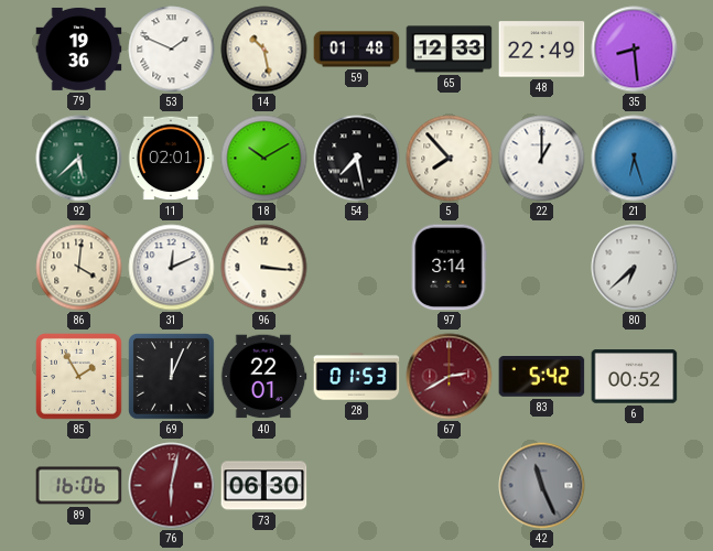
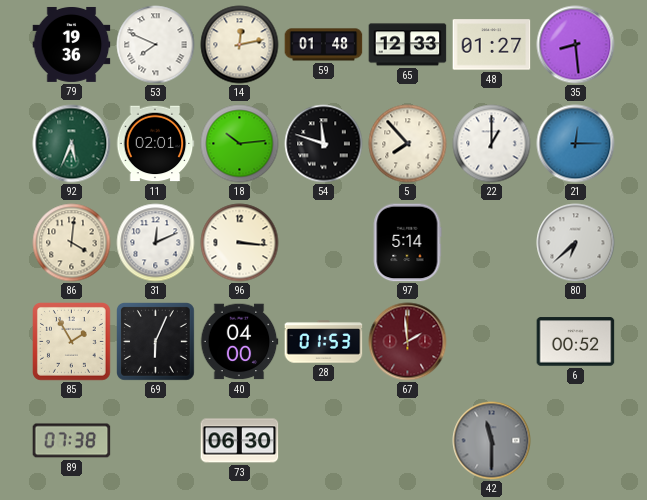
53: 1:49 -> 7:49
14: 10:28 -> 12:13
48: 22:49 -> 01:27
92: 5:38 -> 5:34
18: 10:10 -> 10:14
54: 7:28 -> 11:48
21: 6:27 -> 12:15
97: 3:14 -> 5:14
69: 12:04 -> 6:04
40: 22:01 -> 04:00
67: 2:40 -> 1:59
83: 5:42 -> none
89: 16:06 -> 07:38
76: 6:02 -> none
42: 11:26 -> 11:30
